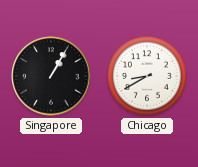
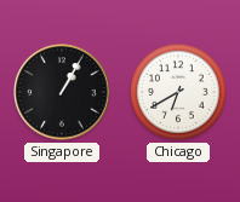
Chicago: 8:40 -> 6:40
